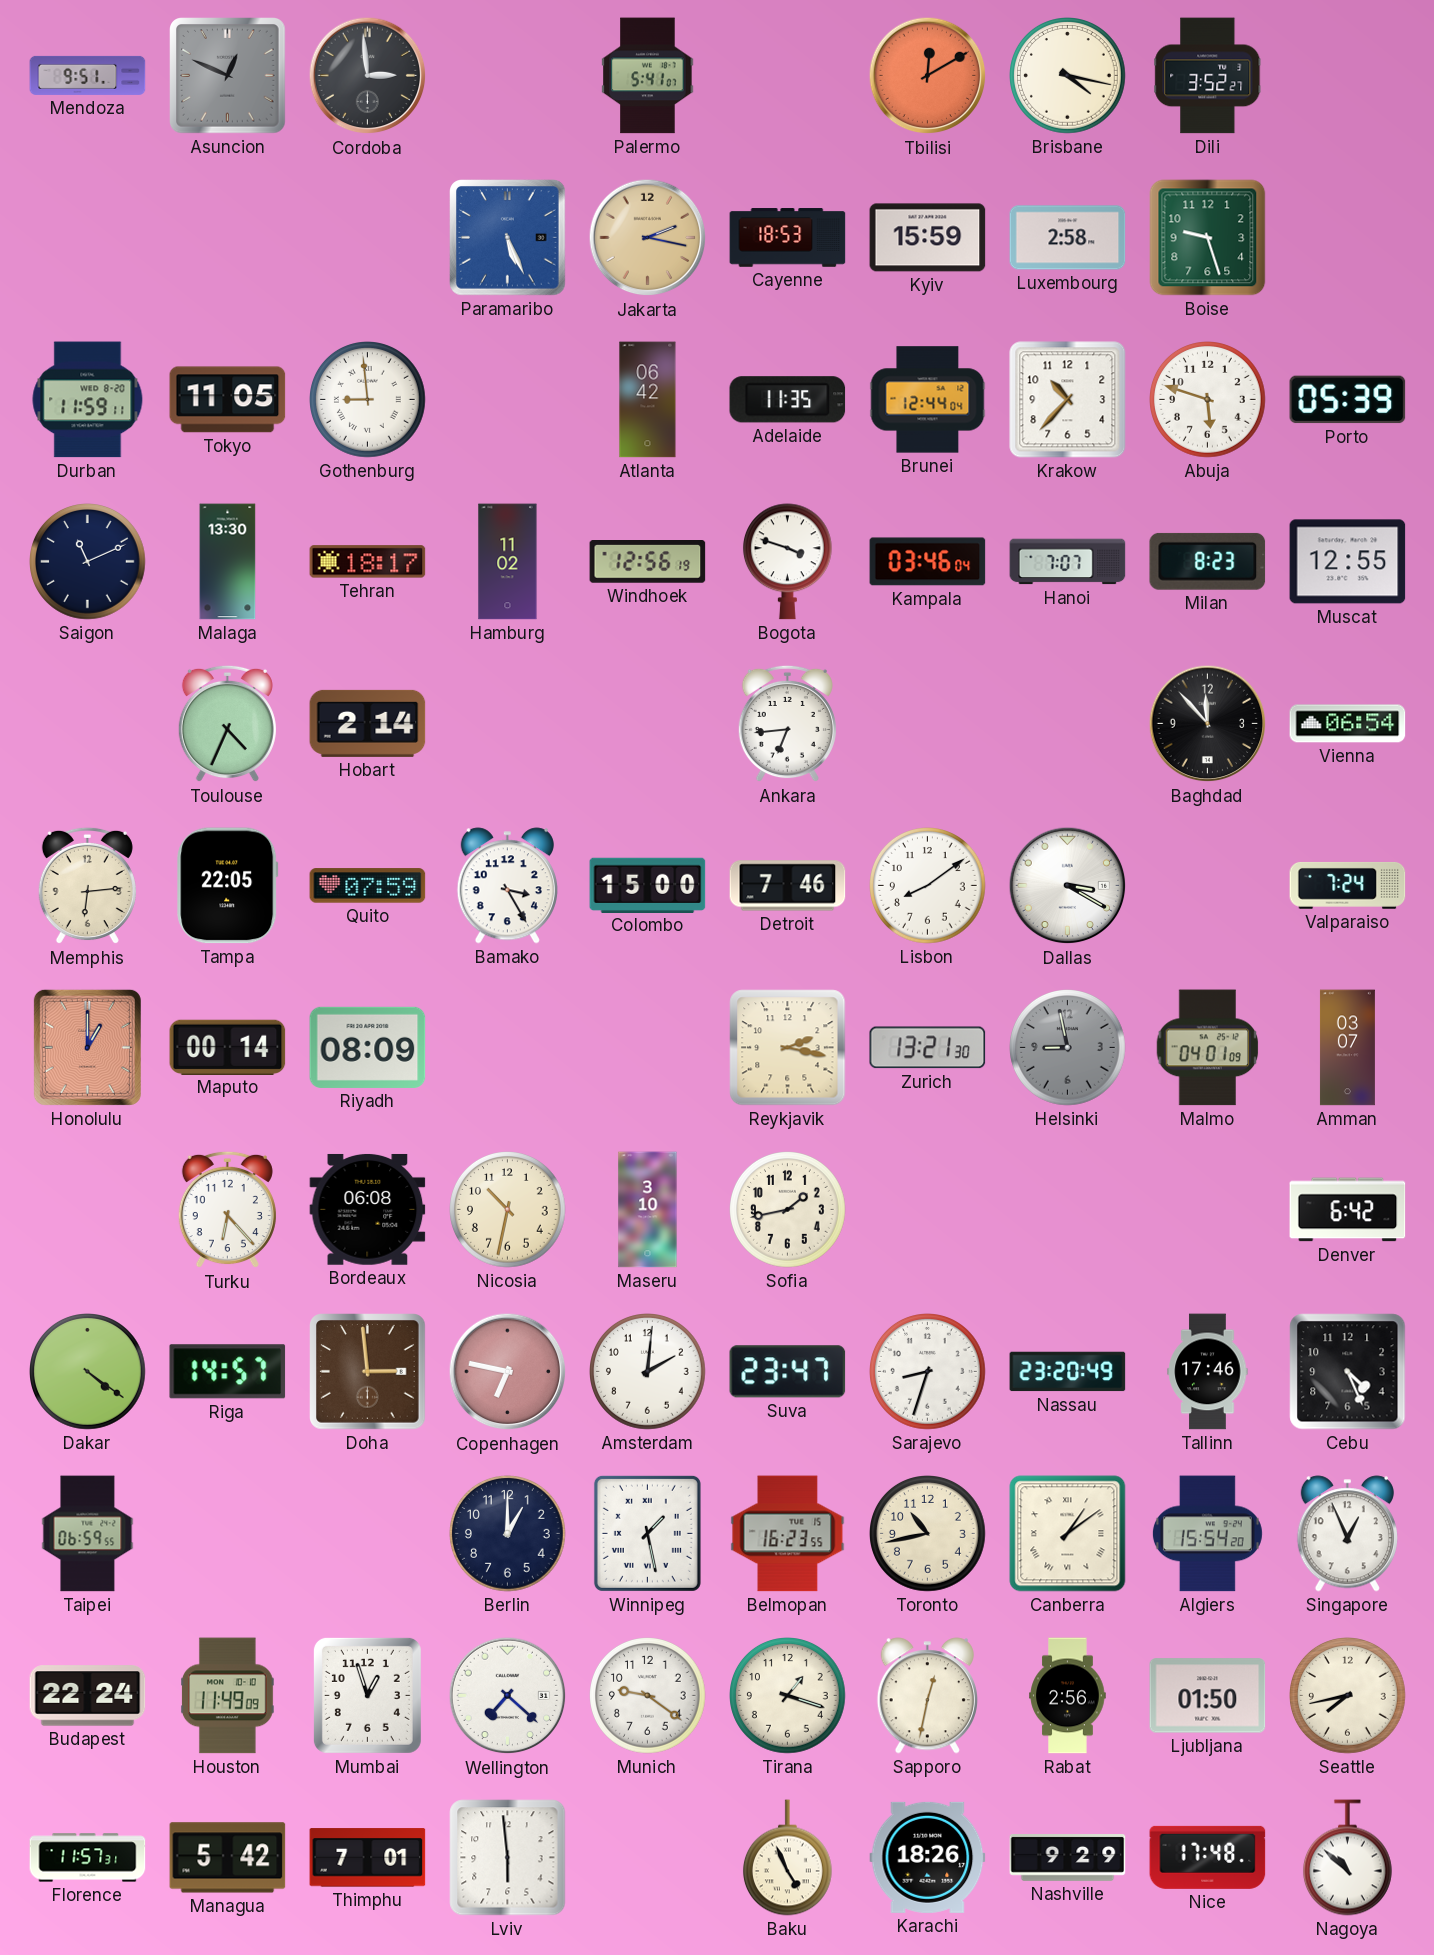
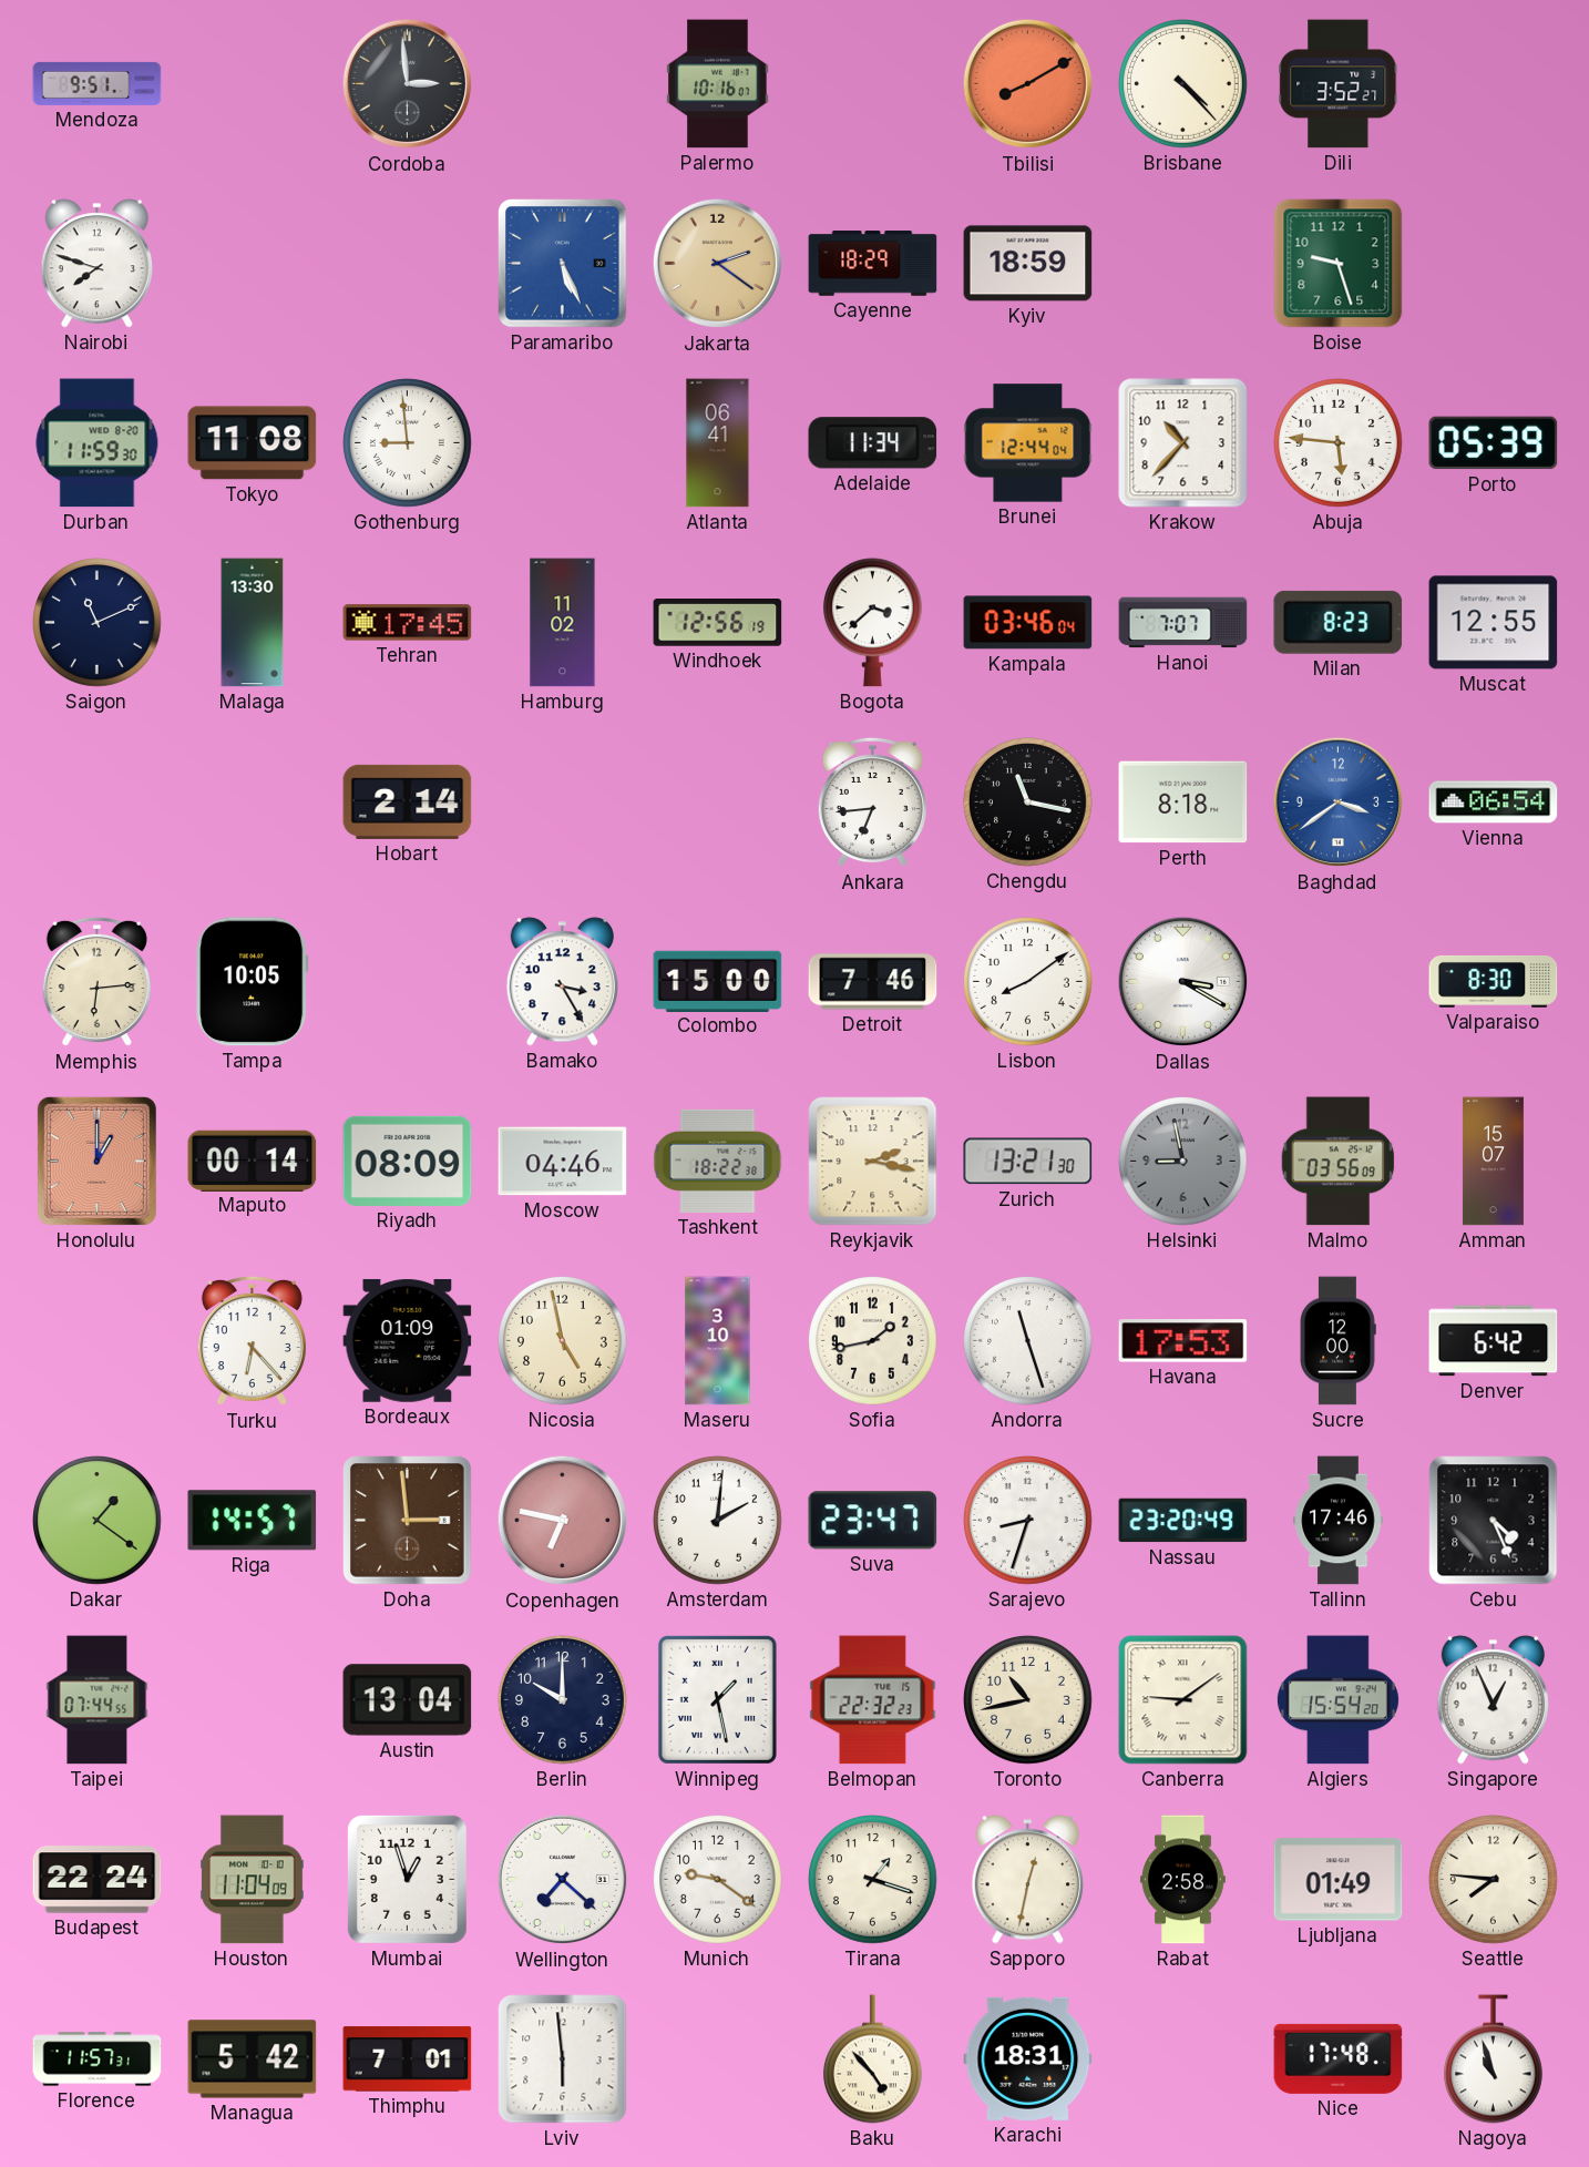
Asuncion: 12:49 -> none
Palermo: 5:41 -> 10:16
Tbilisi: 12:10 -> 8:10
Brisbane: 4:17 -> 4:23
Nairobi: none -> 7:48
Jakarta: 2:17 -> 2:21
Cayenne: 18:53 -> 18:29
Kyiv: 15:59 -> 18:59
Luxembourg: 2:58 -> none
Durban: 11:59:11 -> 11:59:30
Tokyo: 11:05 -> 11:08
Atlanta: 06:42 -> 06:41
Adelaide: 11:35 -> 11:34
Abuja: 5:48 -> 5:46
Tehran: 18:17 -> 17:45
Bogota: 3:48 -> 3:38
Toulouse: 4:34 -> none
Chengdu: none -> 11:17
Perth: none -> 8:18
Baghdad: 11:53 -> 3:39
Baghdad dial: black -> blue
Tampa: 22:05 -> 10:05
Quito: 07:59 -> none
Valparaiso: 7:24 -> 8:30
Moscow: none -> 04:46
Tashkent: none -> 18:22
Malmo: 04:01 -> 03:56
Amman: 03:07 -> 15:07
Bordeaux: 06:08 -> 01:09
Nicosia: 10:32 -> 4:58
Andorra: none -> 11:27
Havana: none -> 17:53
Sucre: none -> 12:00
Dakar: 4:21 -> 1:21
Taipei: 06:59 -> 07:44
Austin: none -> 13:04
Berlin: 1:00 -> 10:00
Belmopan: 16:23 -> 22:32
Canberra: 1:09 -> 9:09
Houston: 11:49 -> 11:04
Rabat: 2:56 -> 2:58
Ljubljana: 01:50 -> 01:49
Seattle: 7:43 -> 7:46
Baku: 4:56 -> 4:53
Karachi: 18:26 -> 18:31
Nashville: 9:29 -> none
Nagoya: 10:52 -> 10:57
